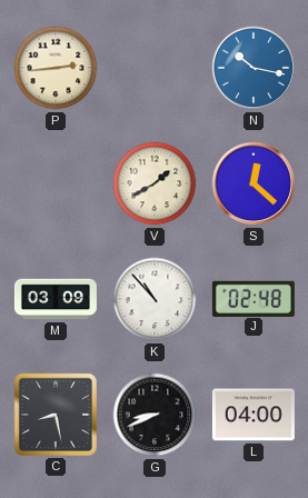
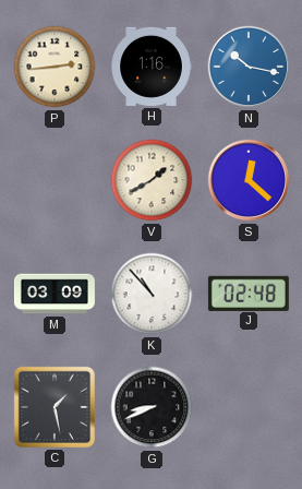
H: none -> 1:16
C: 8:28 -> 1:28
L: 04:00 -> none
